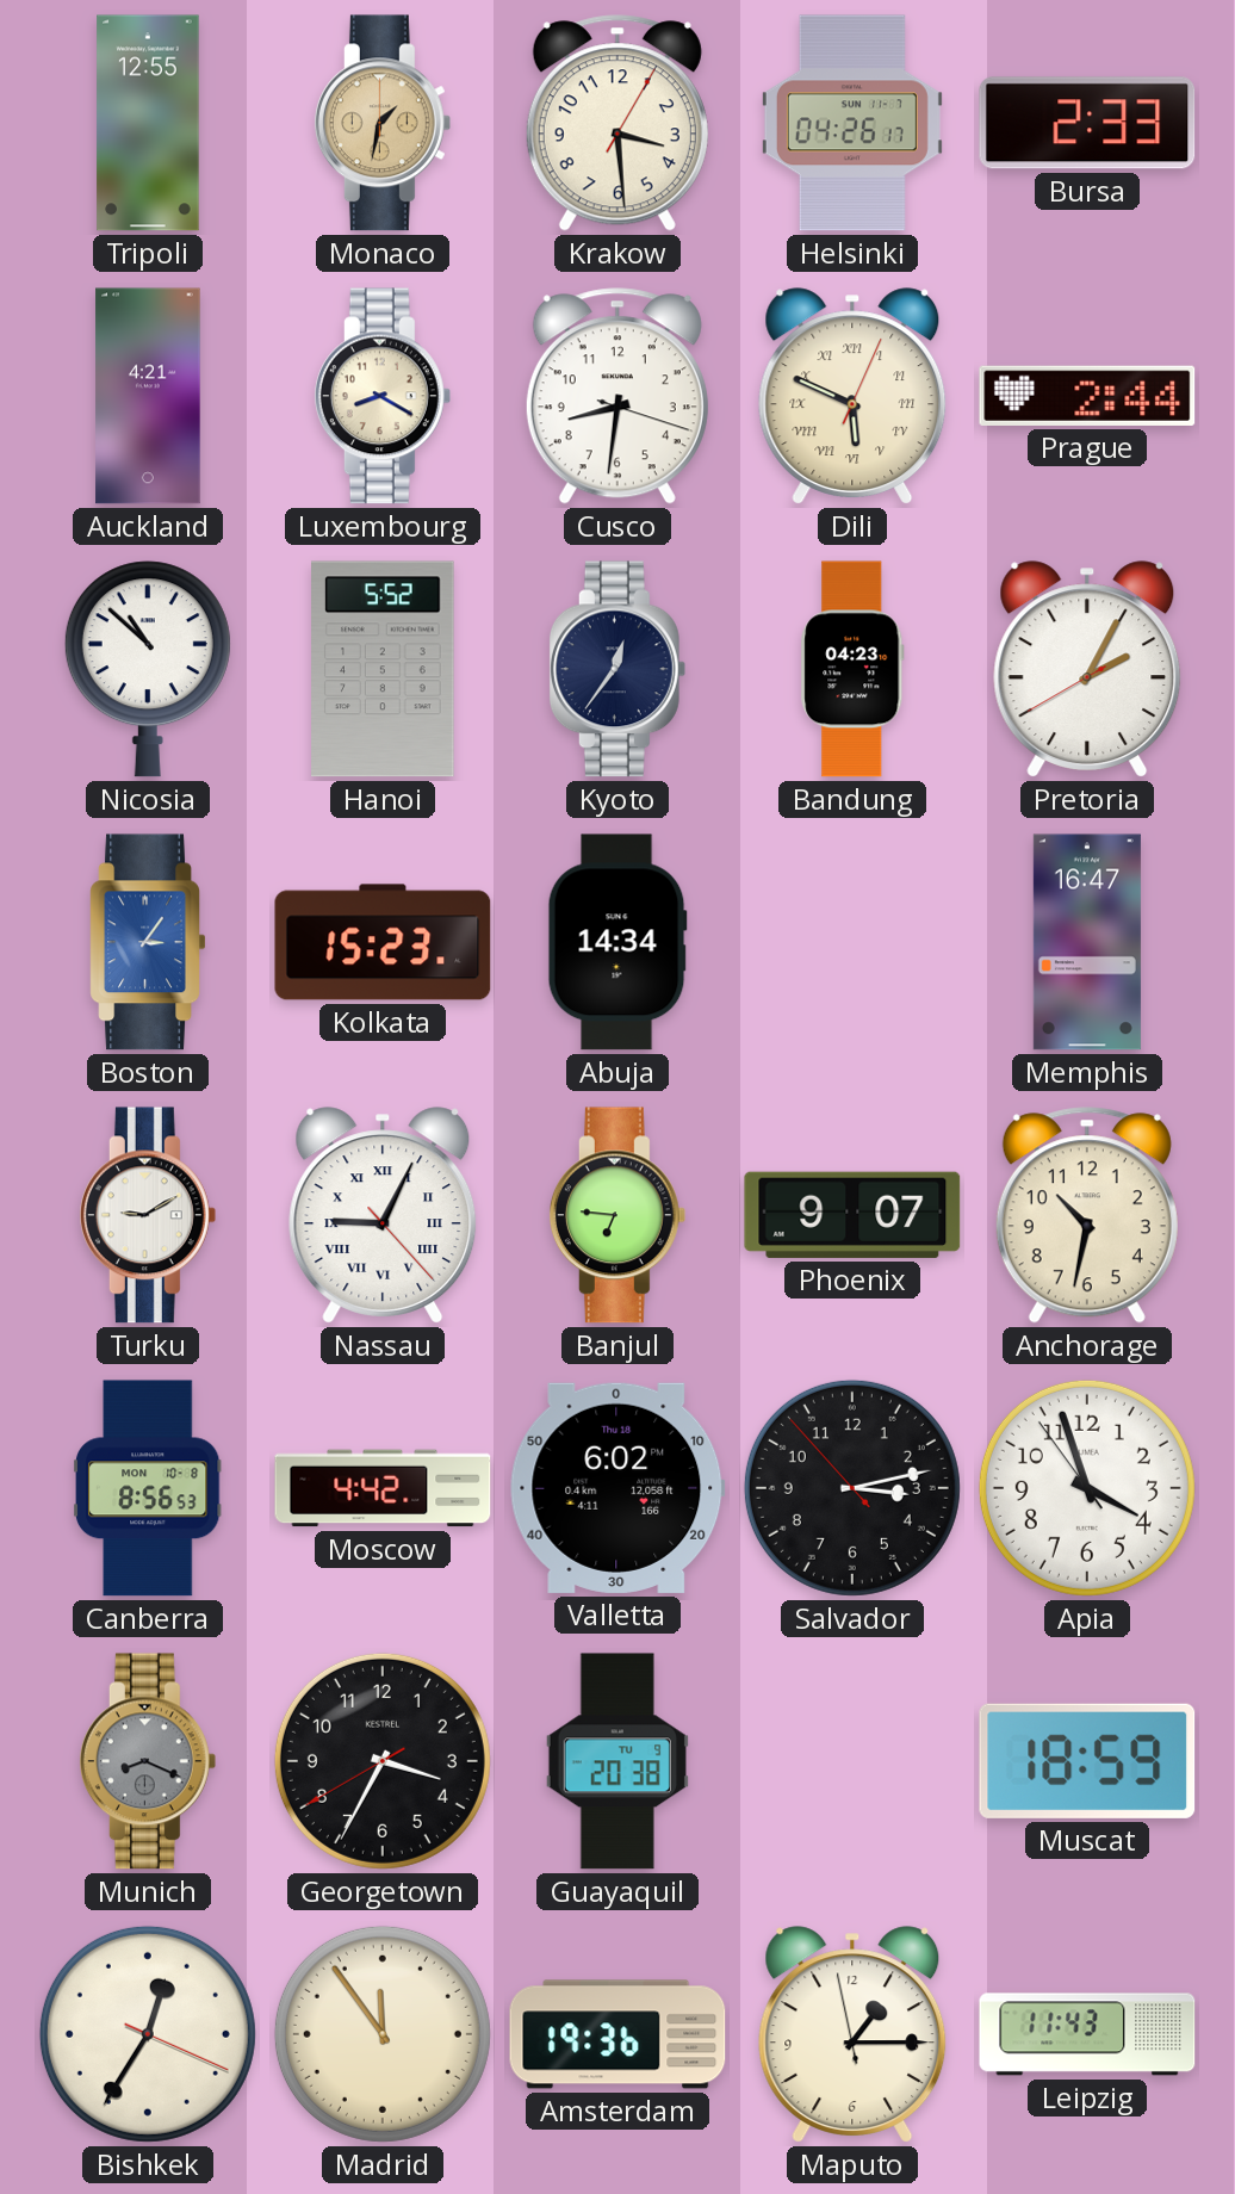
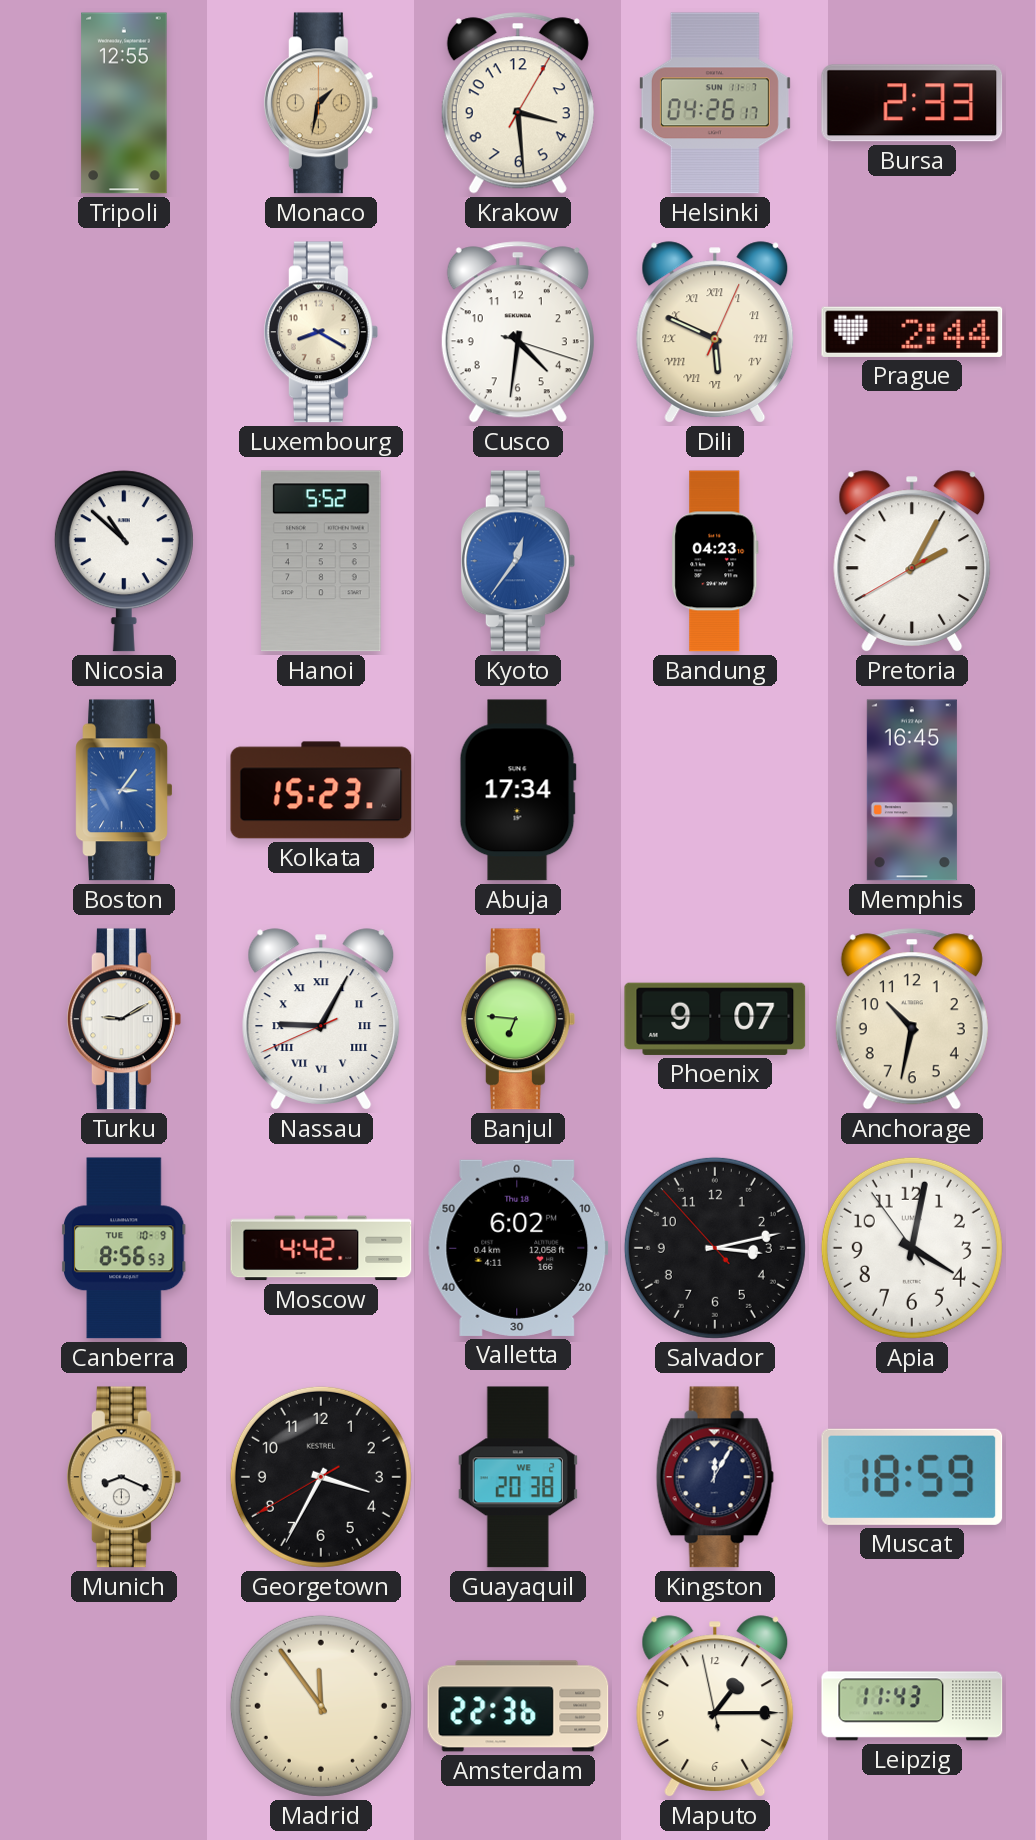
Auckland: 4:21 -> none
Cusco: 8:31 -> 4:31
Kyoto dial: navy -> blue
Abuja: 14:34 -> 17:34
Memphis: 16:47 -> 16:45
Nassau: 9:04:23 -> 9:04:41
Canberra date: MON 10-8 -> TUE 10-9
Apia: 3:56 -> 4:01
Munich dial: grey -> white
Guayaquil date: TU 9 -> WE 2
Kingston: none -> 12:05
Bishkek: 12:35 -> none
Amsterdam: 19:36 -> 22:36
